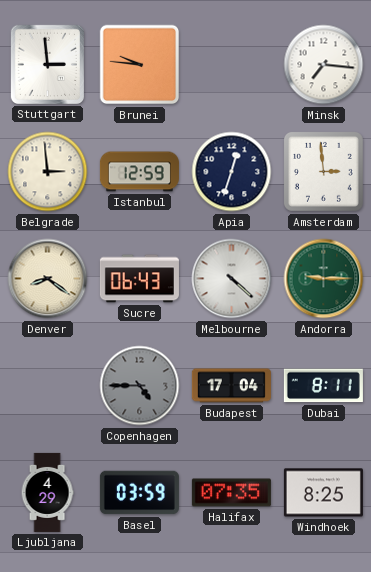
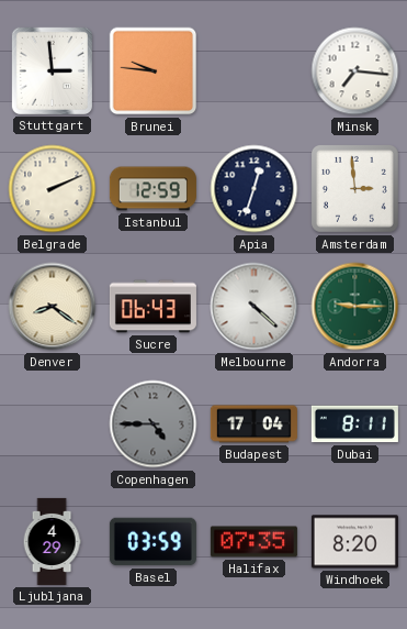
Belgrade: 2:59 -> 2:11
Windhoek: 8:25 -> 8:20
